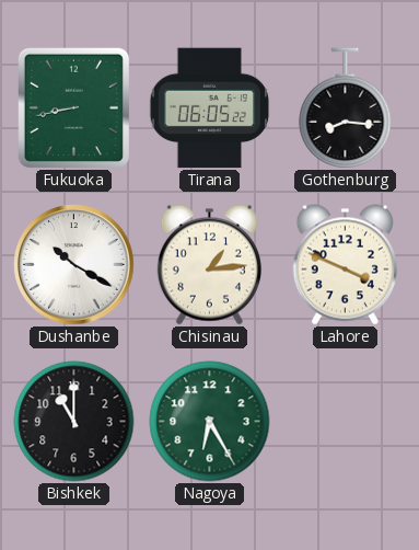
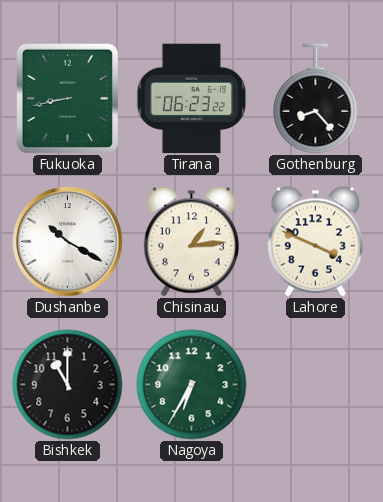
Tirana: 06:05 -> 06:23
Gothenburg: 8:16 -> 8:23
Nagoya: 6:25 -> 6:35
